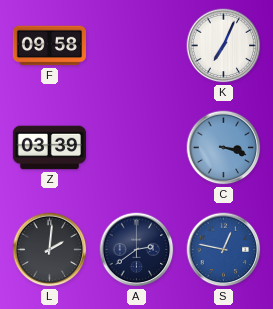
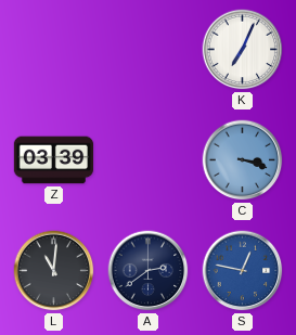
F: 09:58 -> none
L: 2:01 -> 11:01
